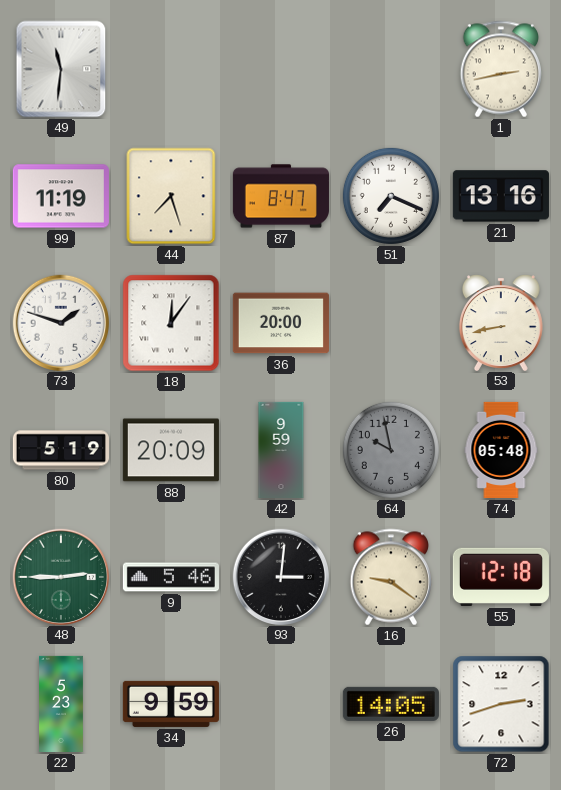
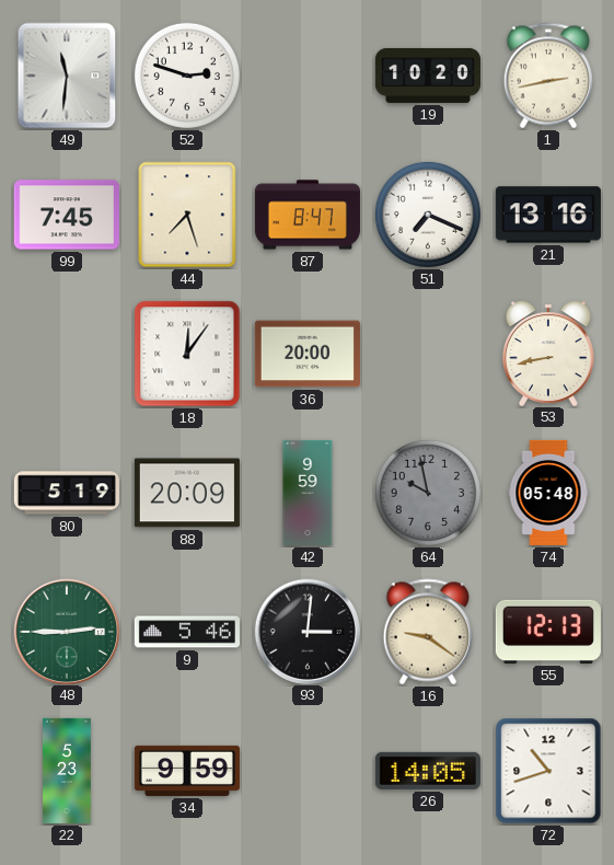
52: none -> 2:48
19: none -> 10:20
99: 11:19 -> 7:45
73: 1:48 -> none
55: 12:18 -> 12:13
72: 2:42 -> 10:42
